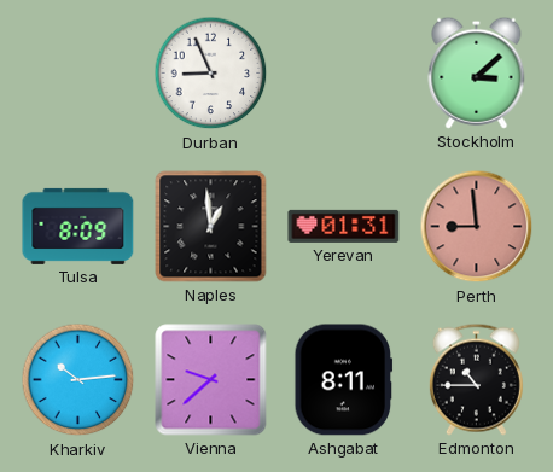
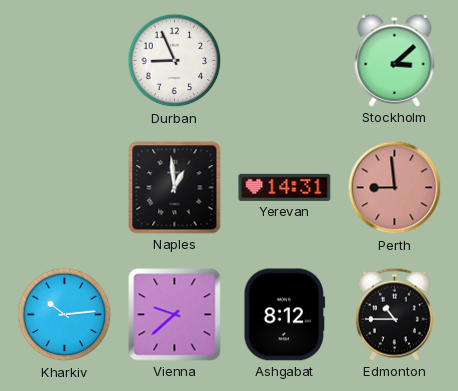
Tulsa: 8:09 -> none
Yerevan: 01:31 -> 14:31
Ashgabat: 8:11 -> 8:12
